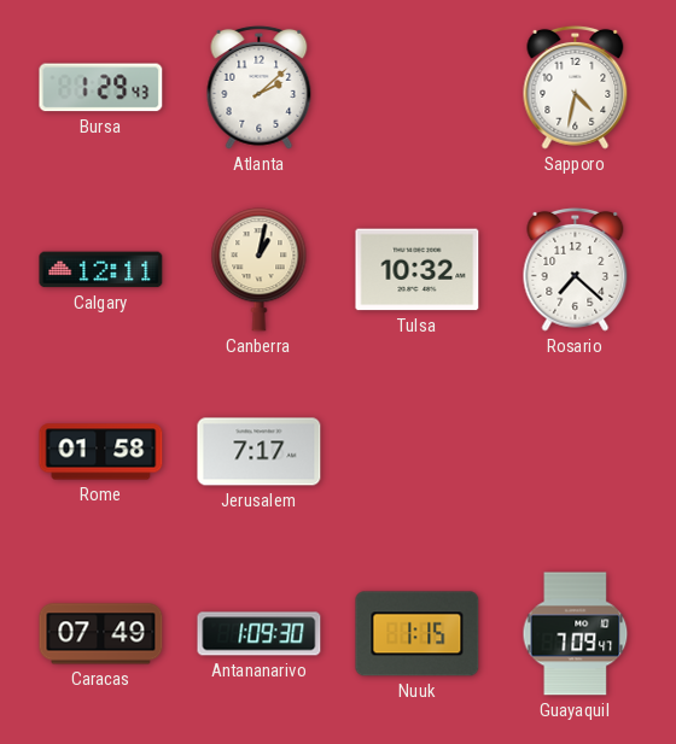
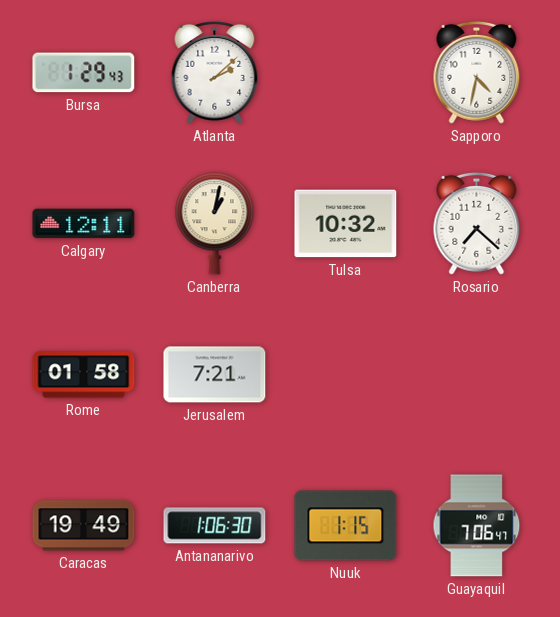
Jerusalem: 7:17 -> 7:21
Caracas: 07:49 -> 19:49
Antananarivo: 1:09 -> 1:06
Guayaquil: 7:09 -> 7:06
